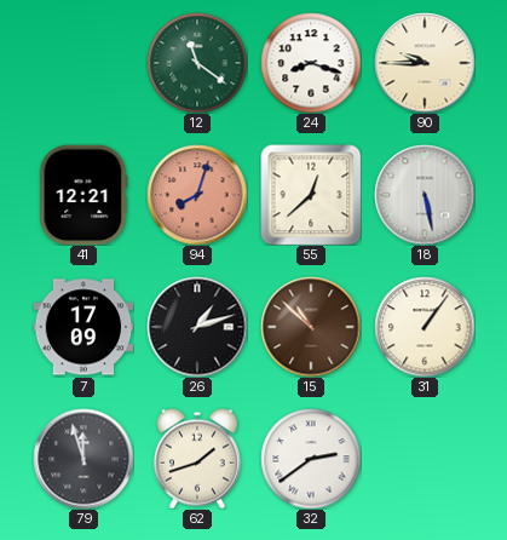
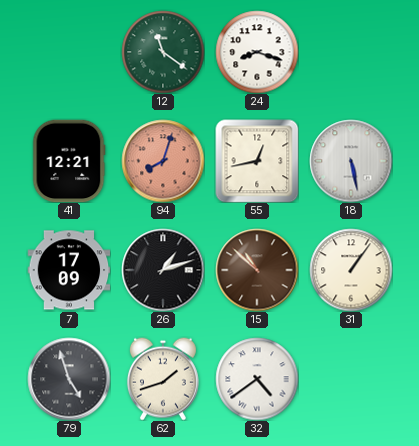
90: 9:45 -> none
55: 12:38 -> 12:43
79: 11:57 -> 4:57
32: 2:39 -> 4:39
